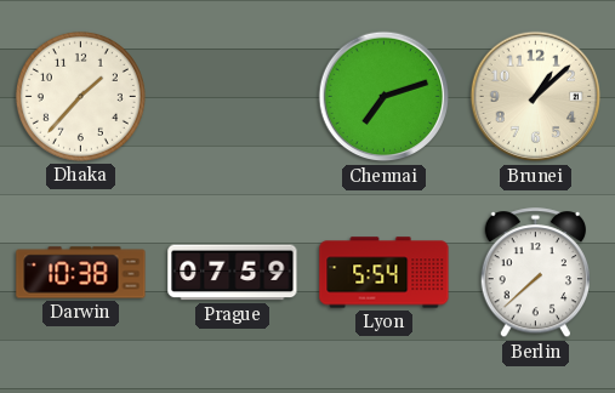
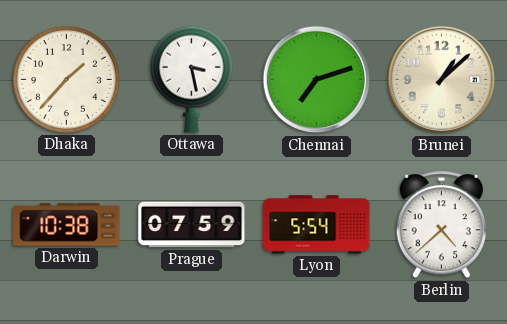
Ottawa: none -> 3:28
Berlin: 7:38 -> 4:38
